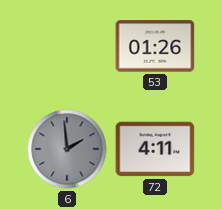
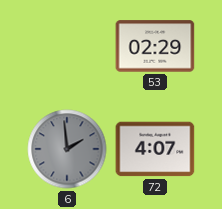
53: 01:26 -> 02:29
72: 4:11 -> 4:07
